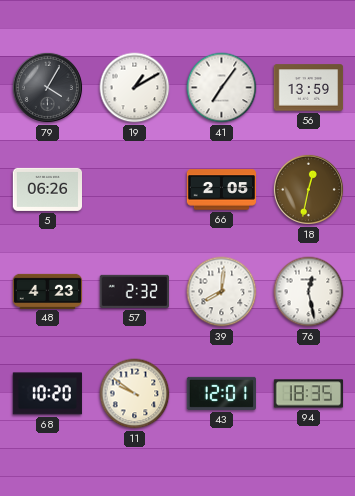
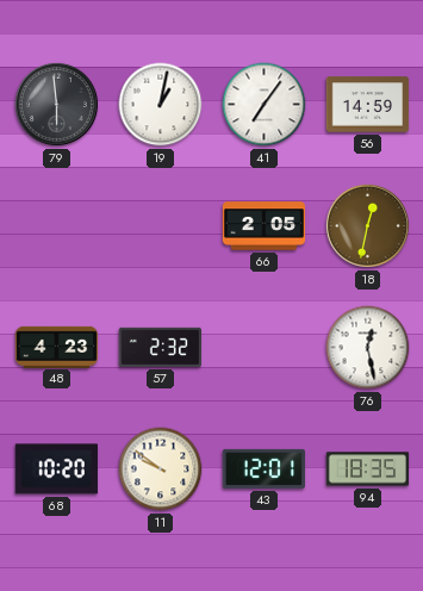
79: 4:05 -> 5:59
19: 1:10 -> 1:02
56: 13:59 -> 14:59
5: 06:26 -> none
39: 8:01 -> none
